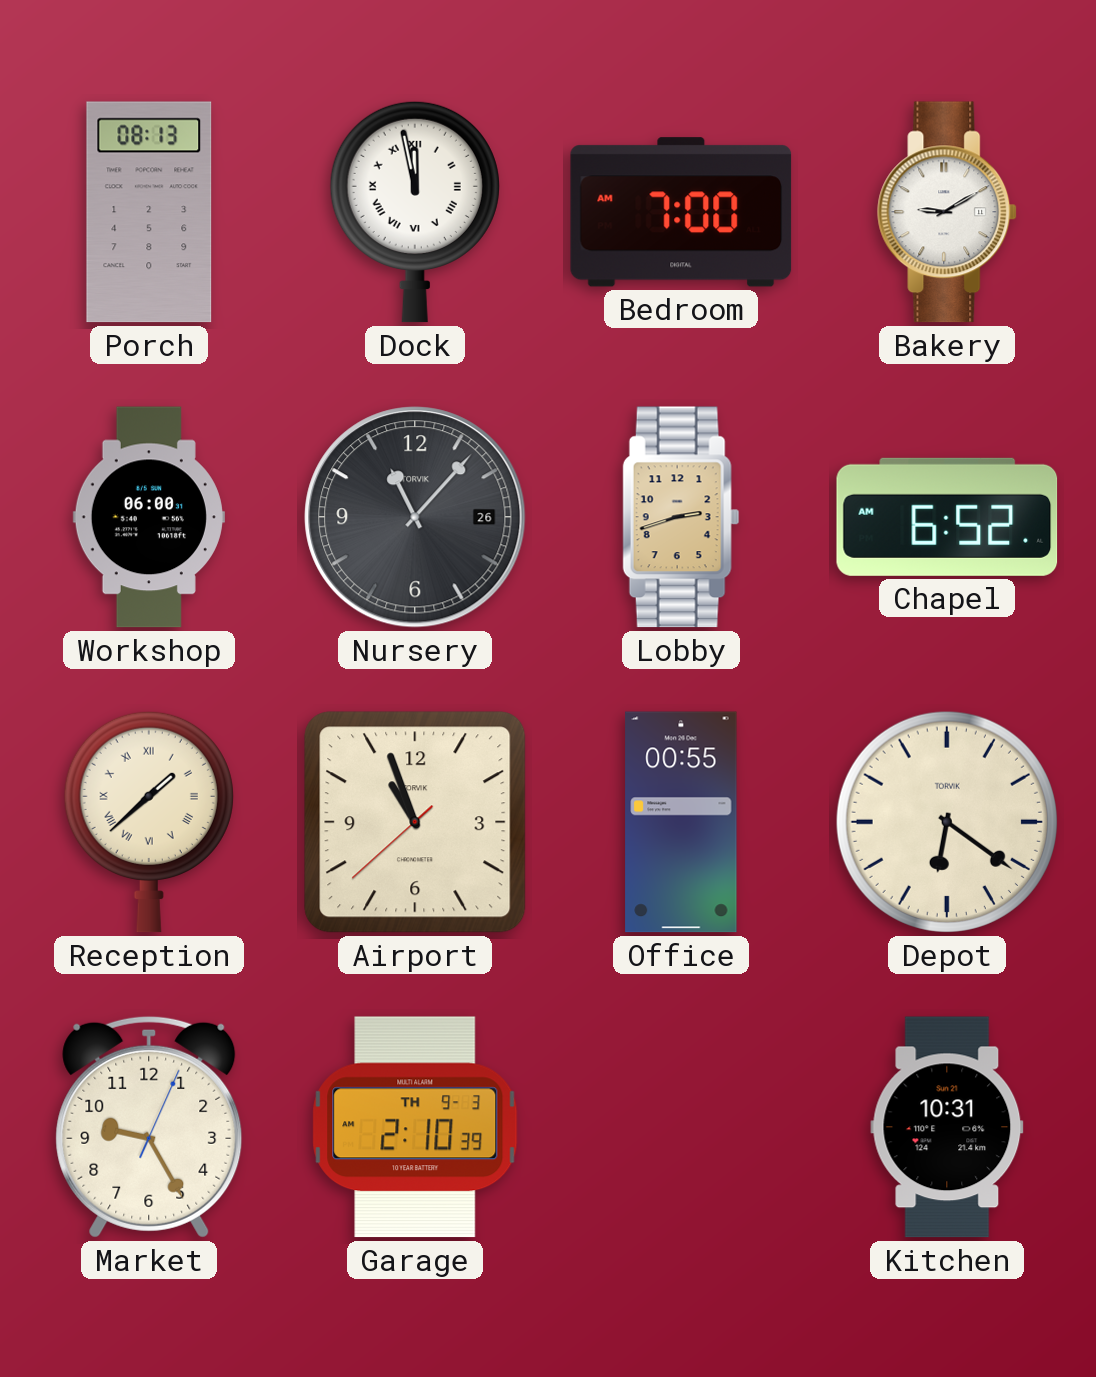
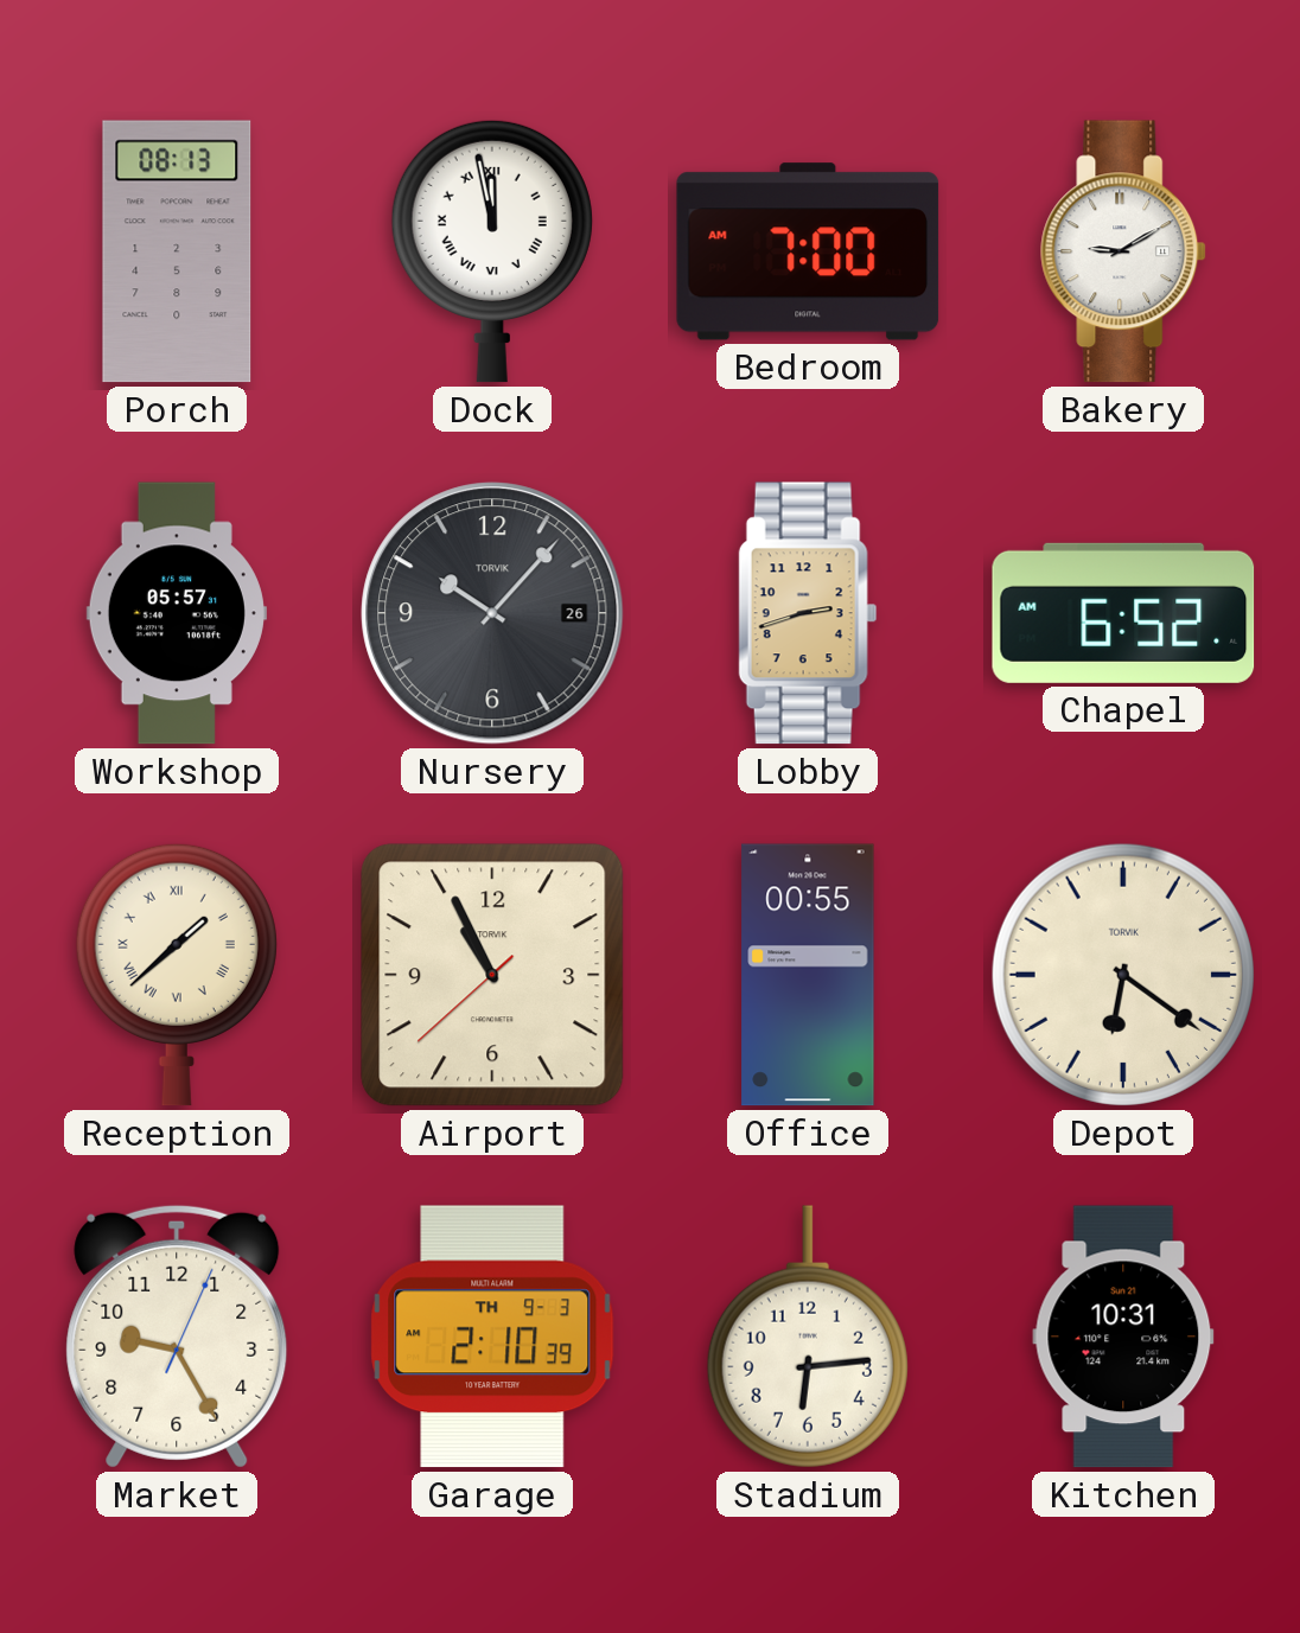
Workshop: 06:00 -> 05:57
Nursery: 11:07 -> 10:07
Airport: 10:56 -> 10:55
Stadium: none -> 6:14
